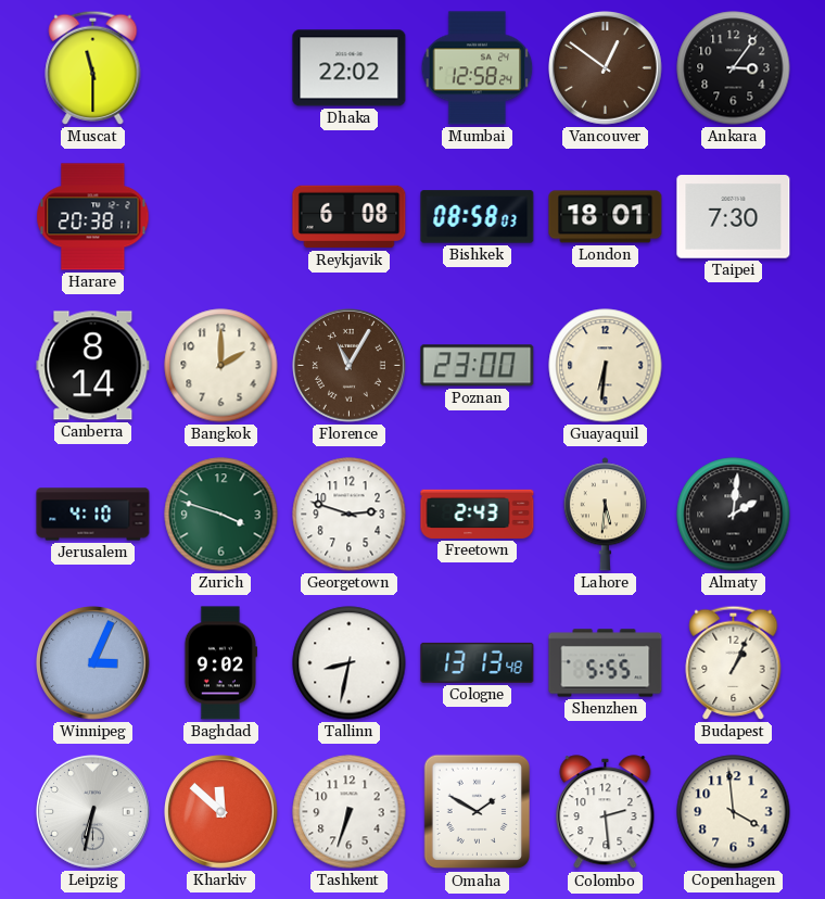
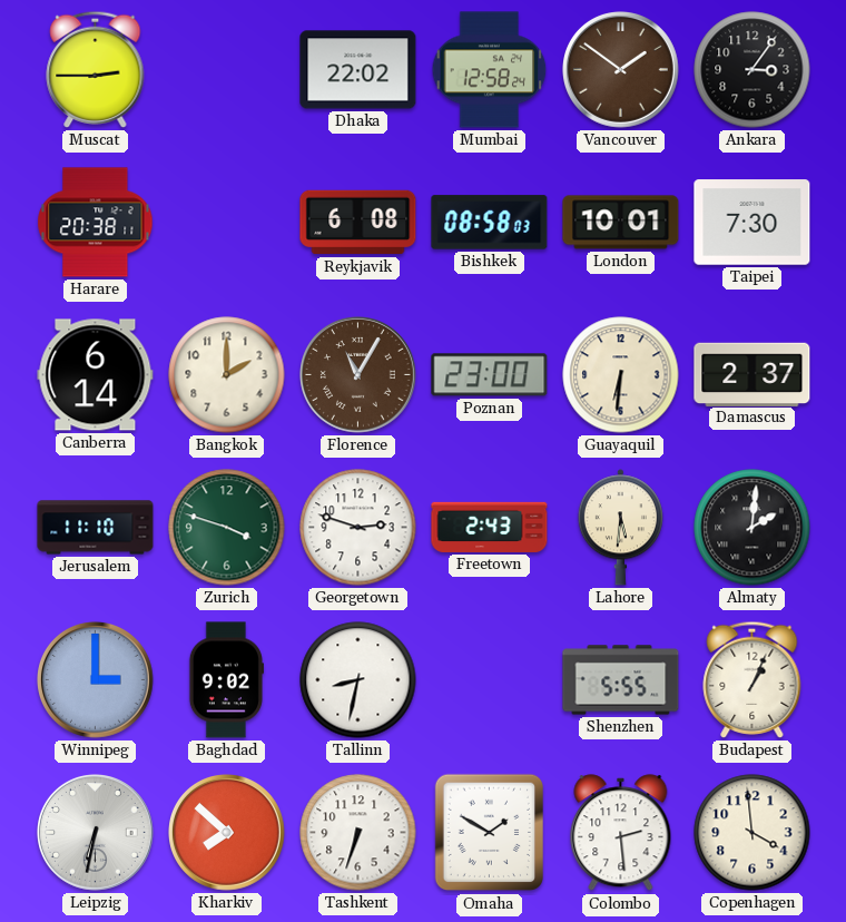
Muscat: 11:30 -> 2:45
Vancouver: 12:51 -> 1:51
London: 18:01 -> 10:01
Canberra: 8:14 -> 6:14
Damascus: none -> 2:37
Jerusalem: 4:10 -> 11:10
Winnipeg: 3:04 -> 3:00
Cologne: 13:13 -> none
Kharkiv: 11:52 -> 7:52
